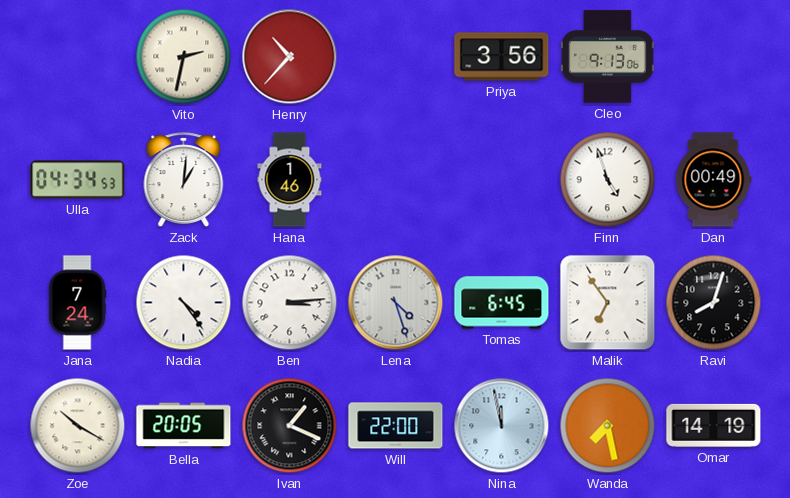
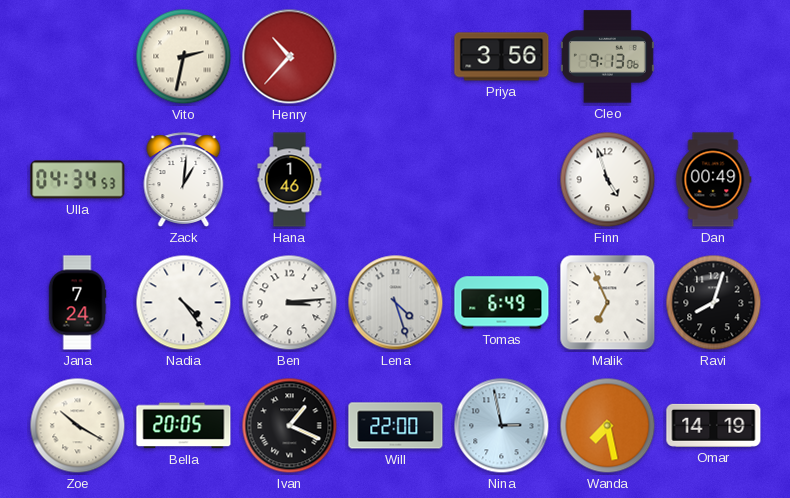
Tomas: 6:45 -> 6:49
Malik: 6:54 -> 6:56
Nina: 11:58 -> 2:58
